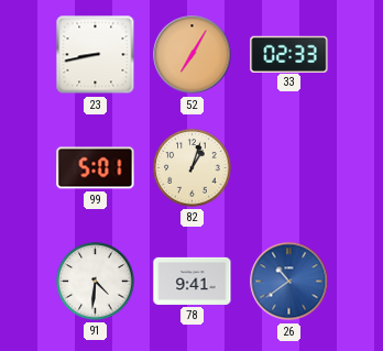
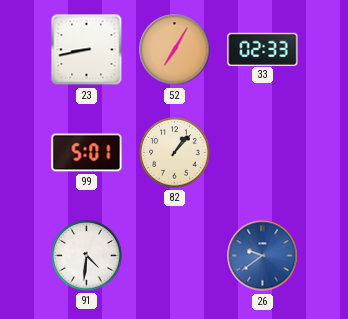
82: 1:03 -> 1:07
78: 9:41 -> none
26: 10:39 -> 9:39
